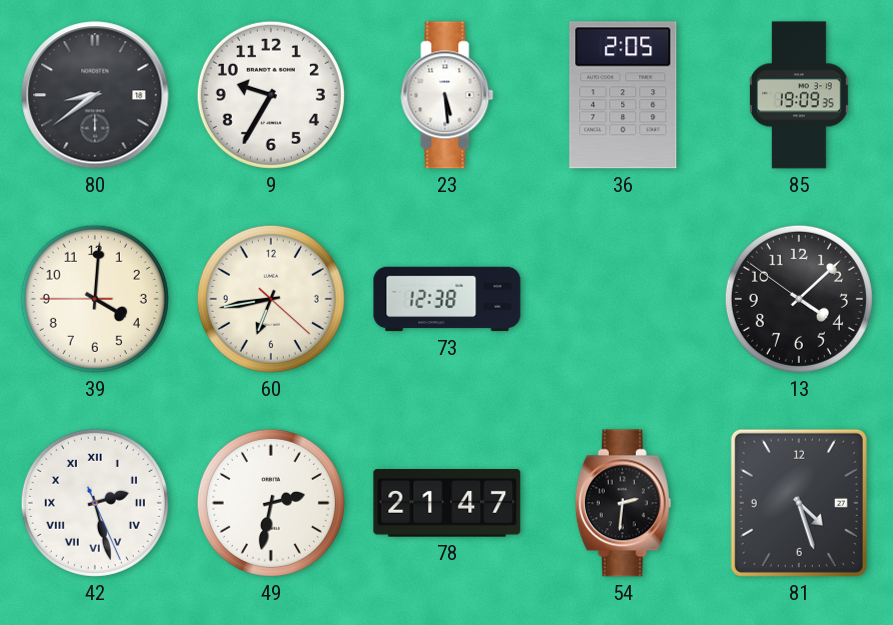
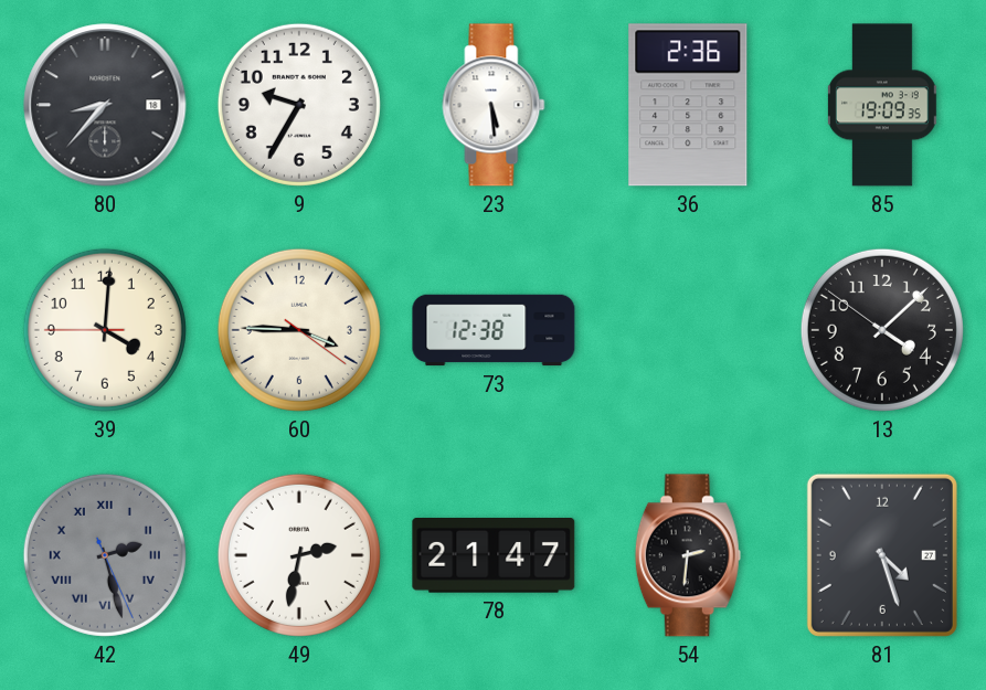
80: 8:39 -> 8:37
36: 2:05 -> 2:36
60: 6:43 -> 3:45
42 dial: white -> grey
